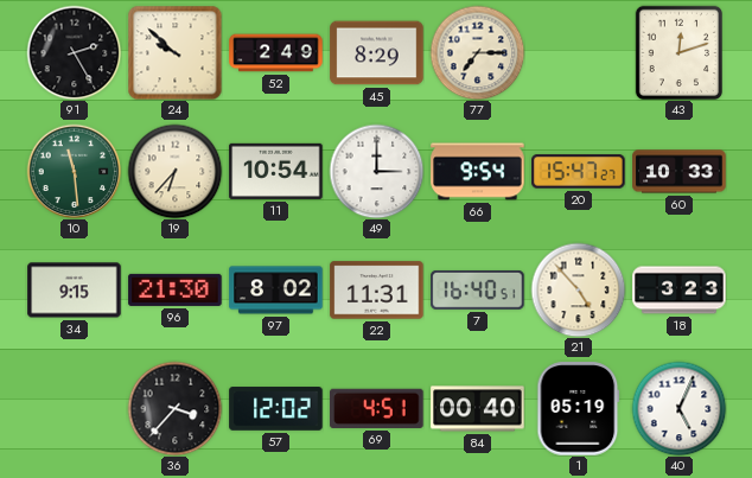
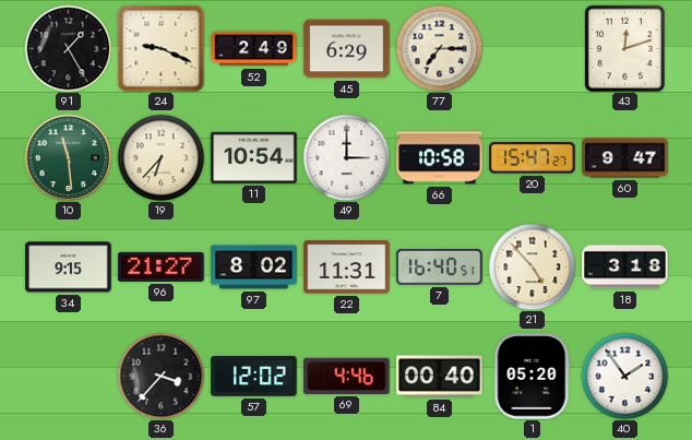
91: 2:25 -> 1:25
24: 9:52 -> 9:19
45: 8:29 -> 6:29
66: 9:54 -> 10:58
60: 10:33 -> 9:47
96: 21:30 -> 21:27
18: 3:23 -> 3:18
69: 4:51 -> 4:46
1: 05:19 -> 05:20
40: 5:04 -> 1:54
